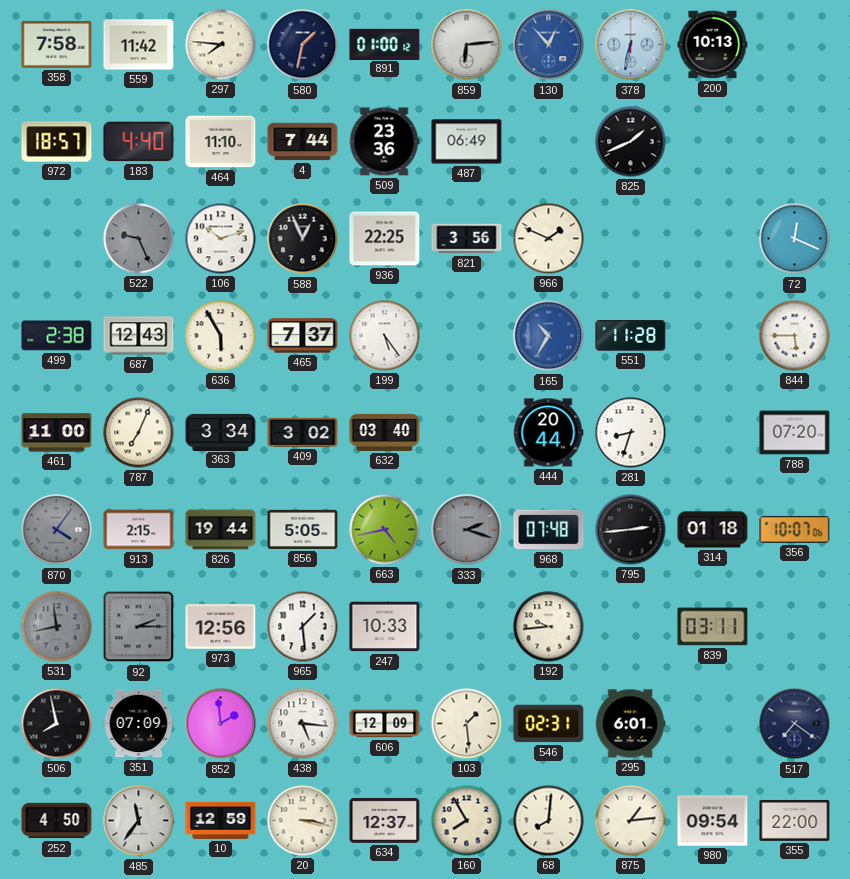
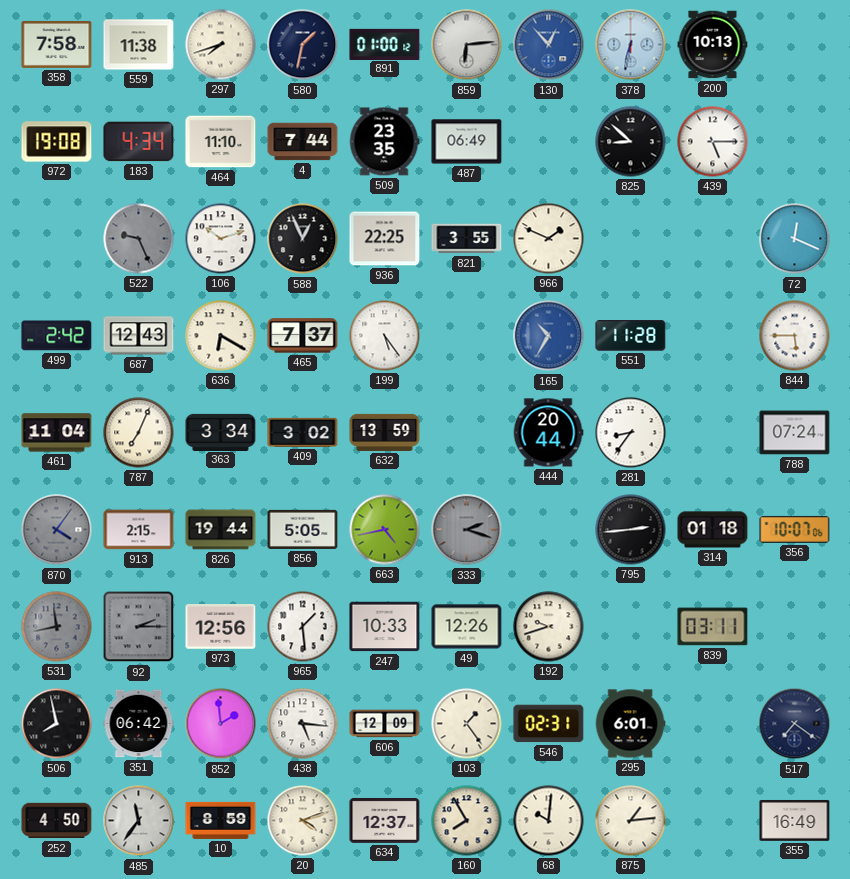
559: 11:42 -> 11:38
297: 7:46 -> 7:42
972: 18:57 -> 19:08
183: 4:40 -> 4:34
509: 23:36 -> 23:35
825: 1:41 -> 8:52
439: none -> 5:15
821: 3:56 -> 3:55
499: 2:38 -> 2:42
636: 5:55 -> 6:20
461: 11:00 -> 11:04
632: 03:40 -> 13:59
281: 8:33 -> 8:36
788: 07:20 -> 07:24
968: 07:48 -> none
49: none -> 12:26
192: 9:44 -> 9:42
351: 07:09 -> 06:42
103: 1:29 -> 1:24
10: 12:59 -> 8:59
20: 3:17 -> 4:12
68: 8:01 -> 10:01
980: 09:54 -> none
355: 22:00 -> 16:49
